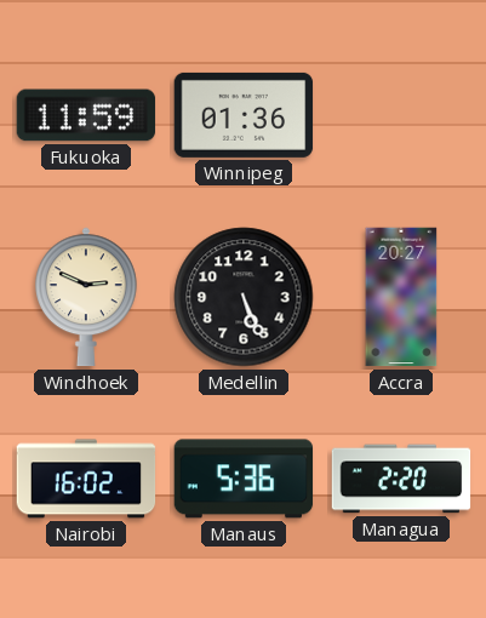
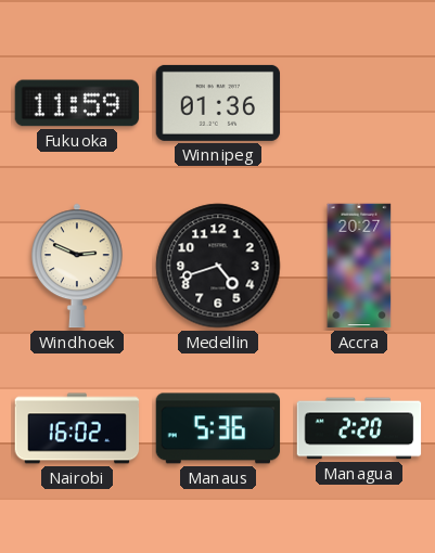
Medellin: 5:26 -> 4:42
